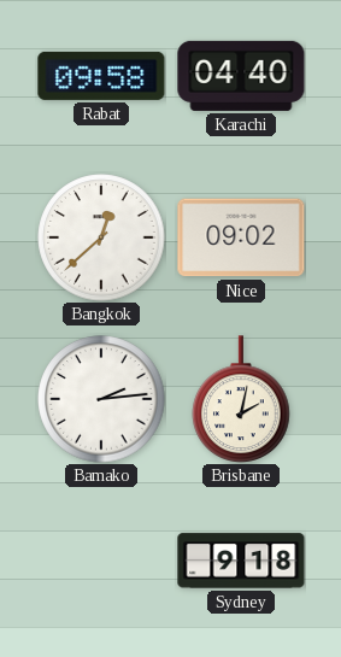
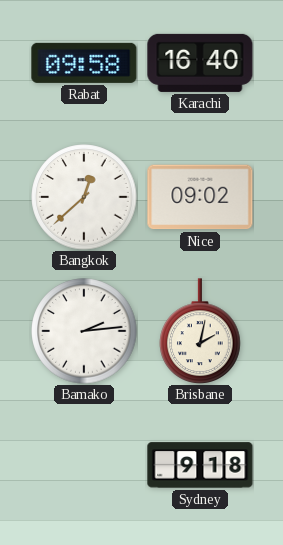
Karachi: 04:40 -> 16:40
